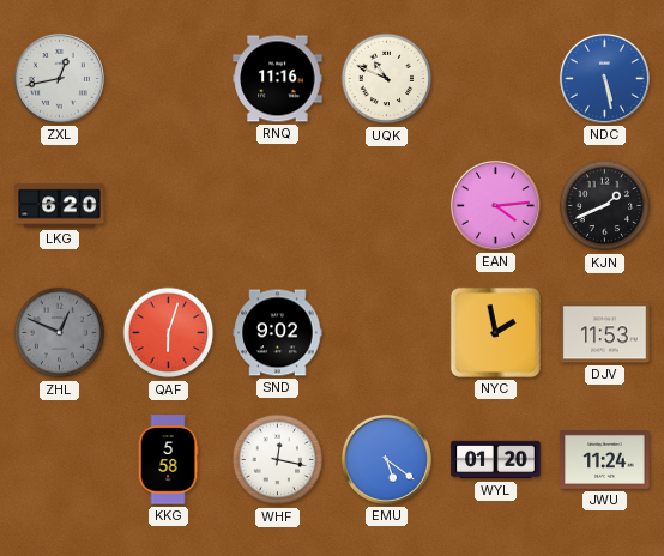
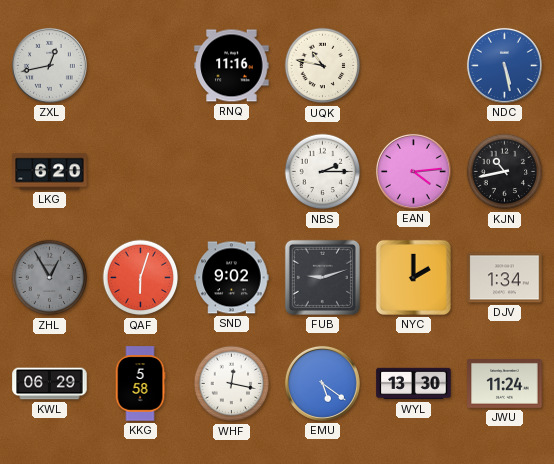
UQK: 10:49 -> 10:47
NBS: none -> 2:15
KJN: 1:41 -> 10:43
ZHL: 12:49 -> 12:55
FUB: none -> 9:12
NYC: 1:58 -> 2:00
DJV: 11:53 -> 1:34
KWL: none -> 06:29
WYL: 01:20 -> 13:30
